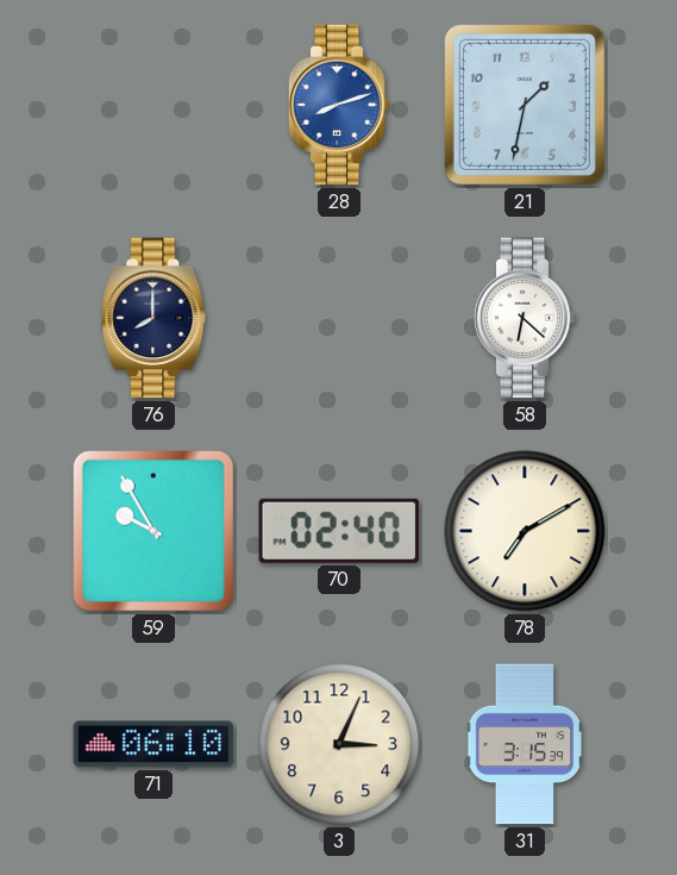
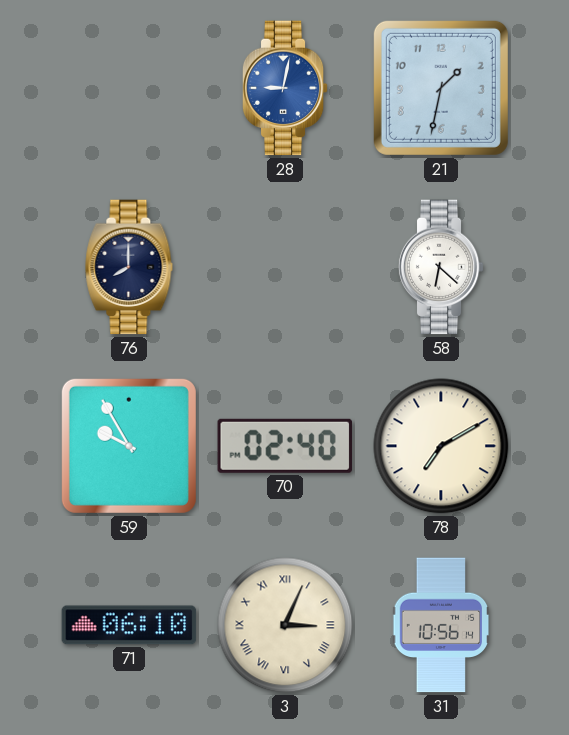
28: 8:12 -> 9:02
3 numerals: Arabic -> Roman
31: 3:15 -> 10:56
